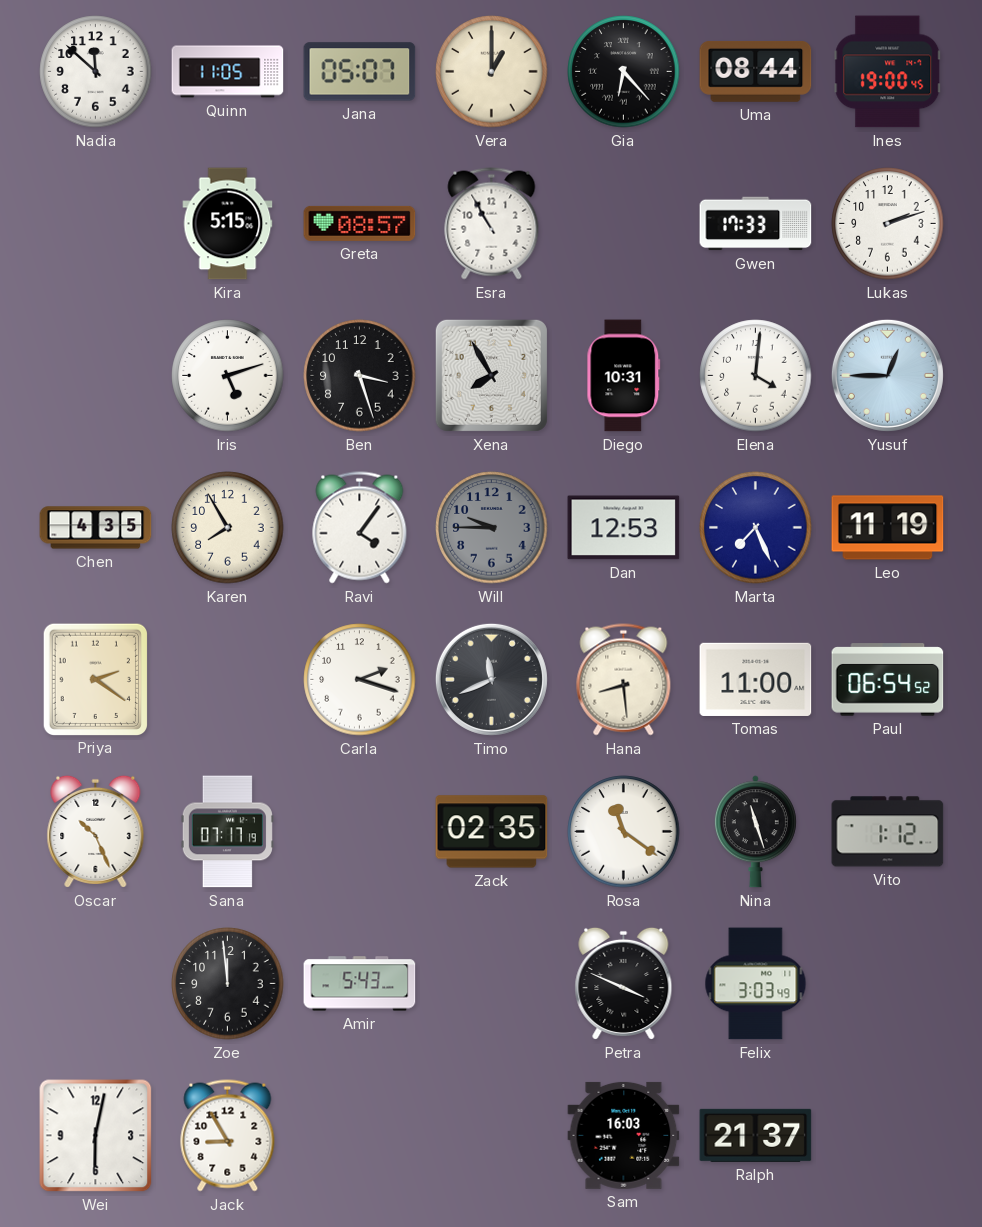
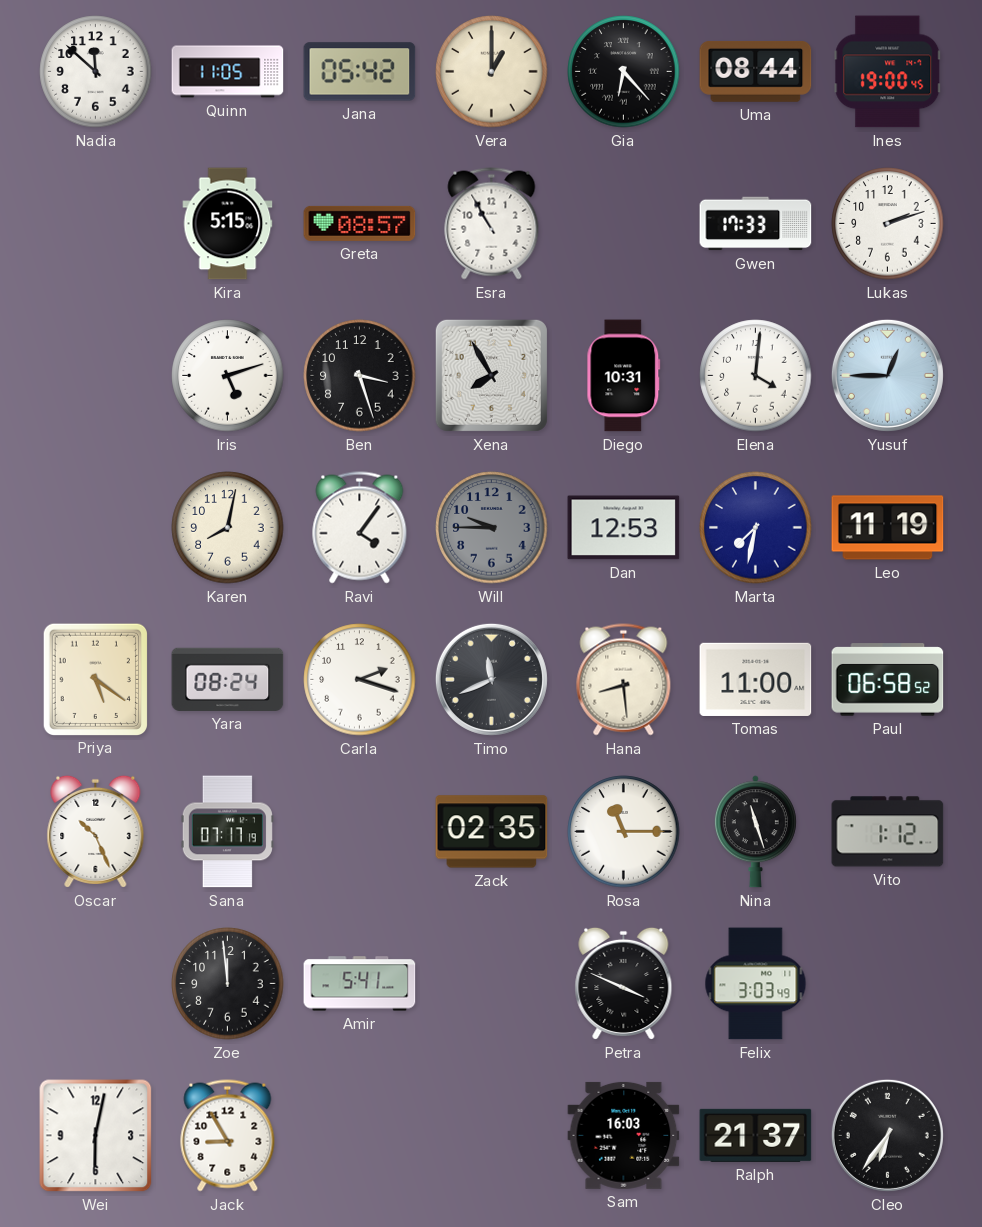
Jana: 05:07 -> 05:42
Chen: 4:35 -> none
Karen: 7:55 -> 8:02
Marta: 7:26 -> 7:32
Priya: 2:21 -> 5:21
Yara: none -> 08:24
Paul: 06:54 -> 06:58
Rosa: 11:21 -> 11:15
Amir: 5:43 -> 5:41
Cleo: none -> 6:36
